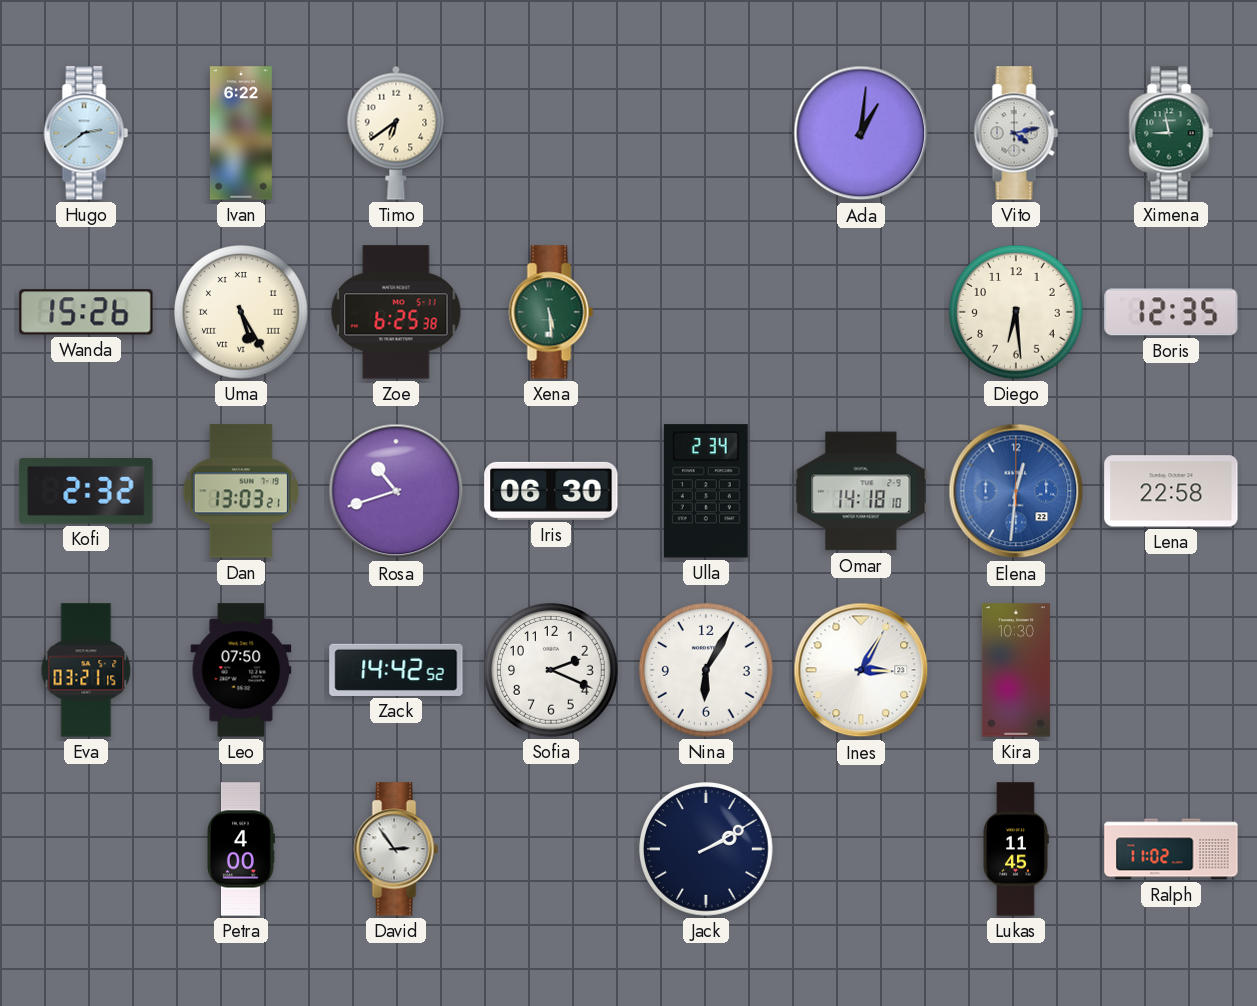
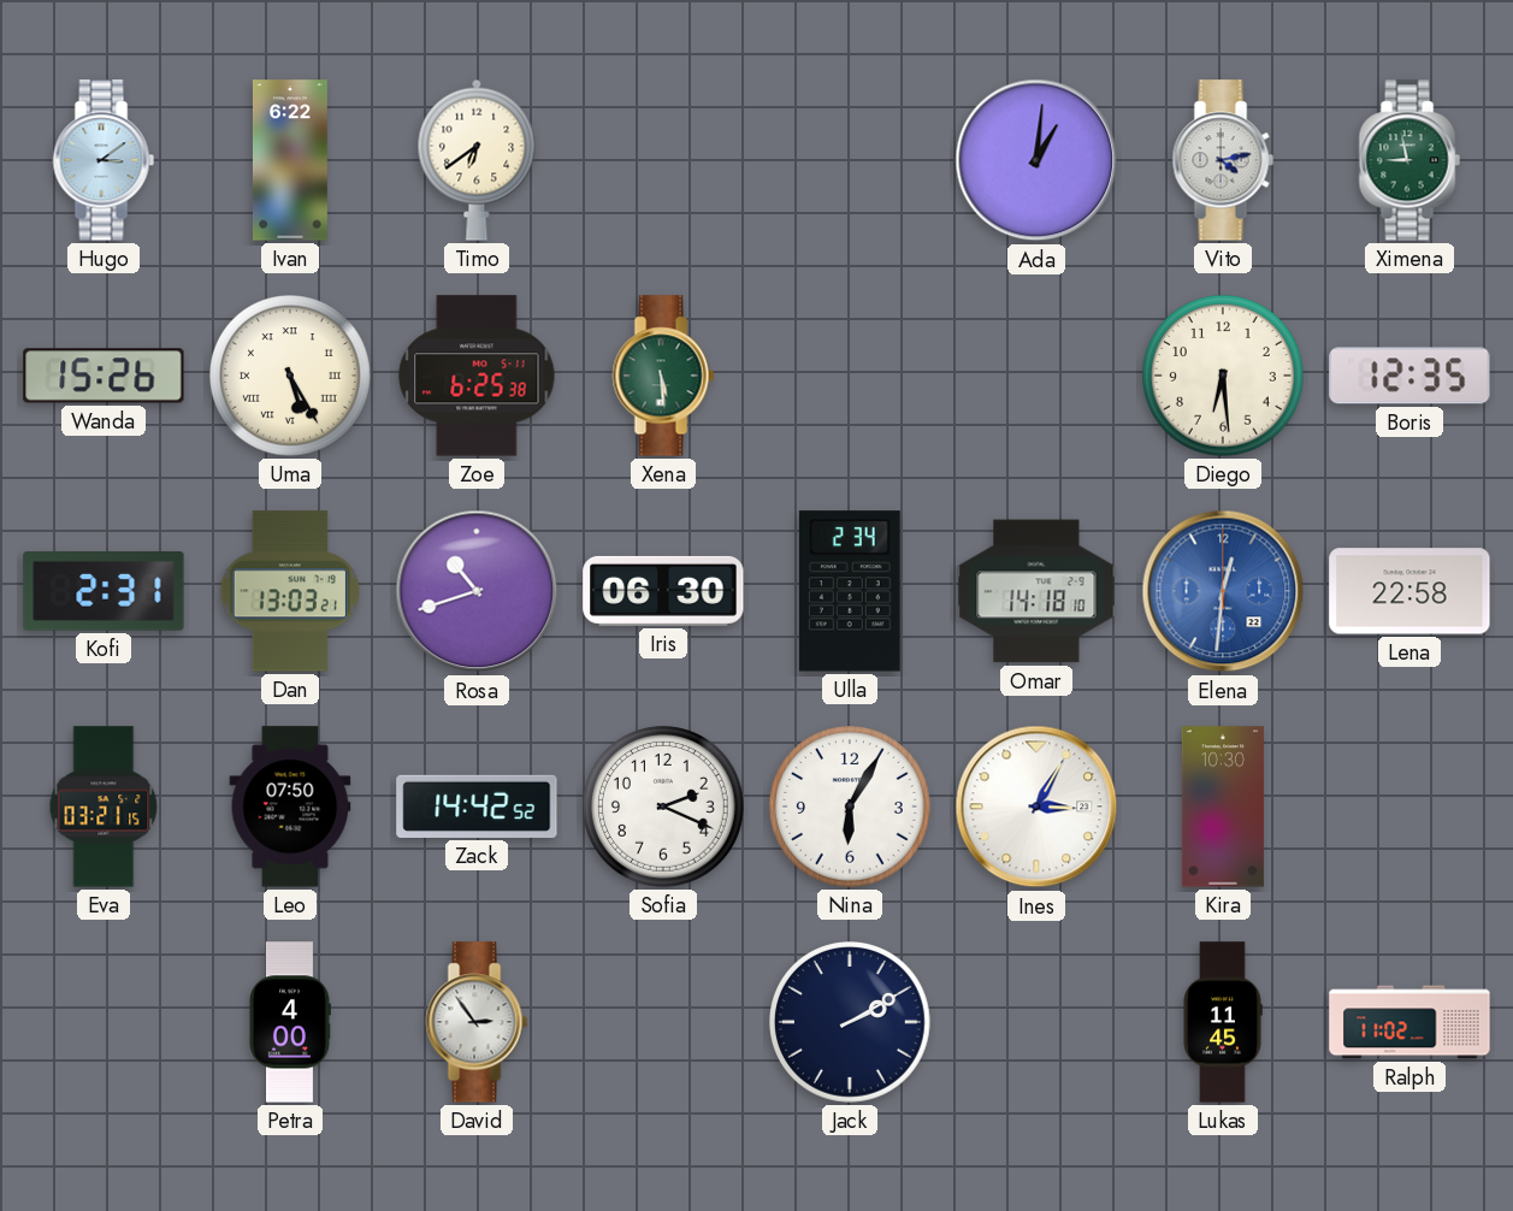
Hugo: 2:39 -> 3:09
Kofi: 2:32 -> 2:31
